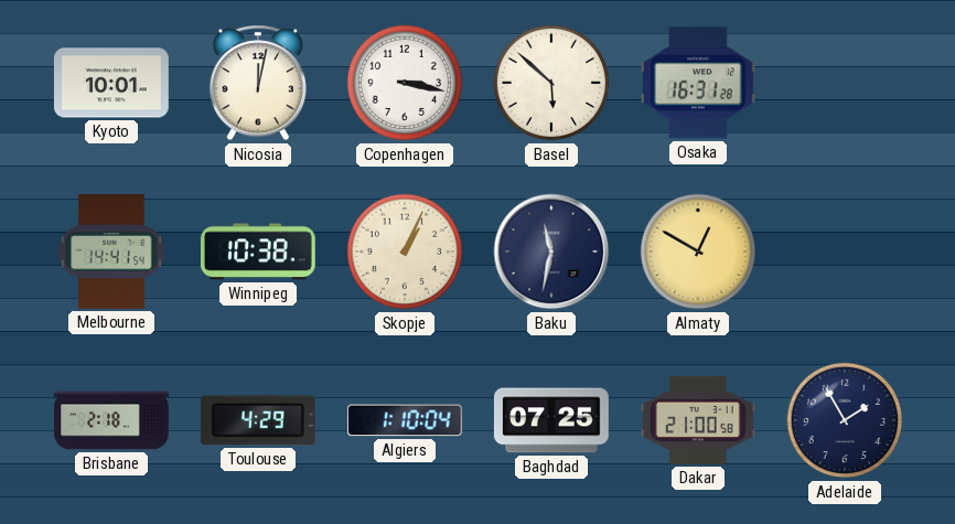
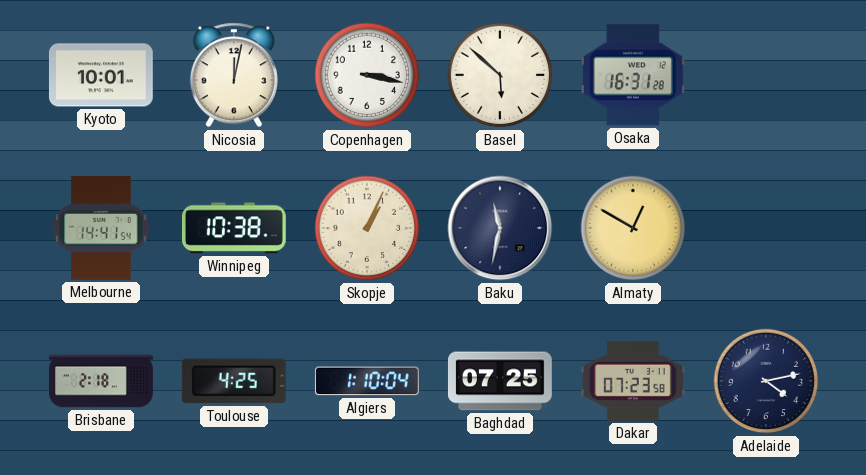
Toulouse: 4:29 -> 4:25
Dakar: 21:00 -> 07:23
Adelaide: 1:55 -> 4:13
